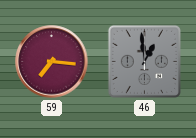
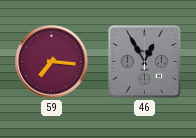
46: 12:59 -> 12:55
